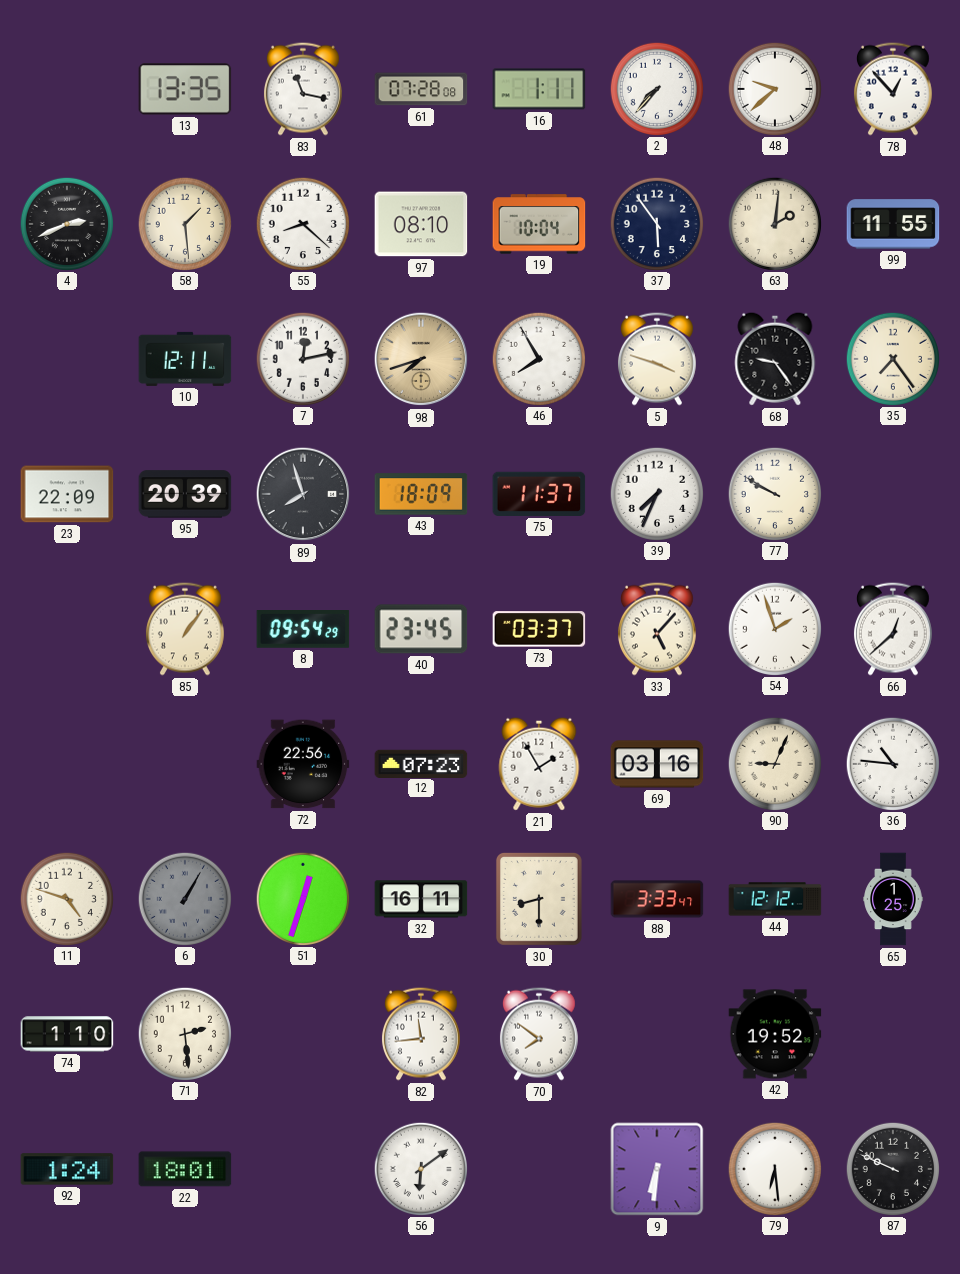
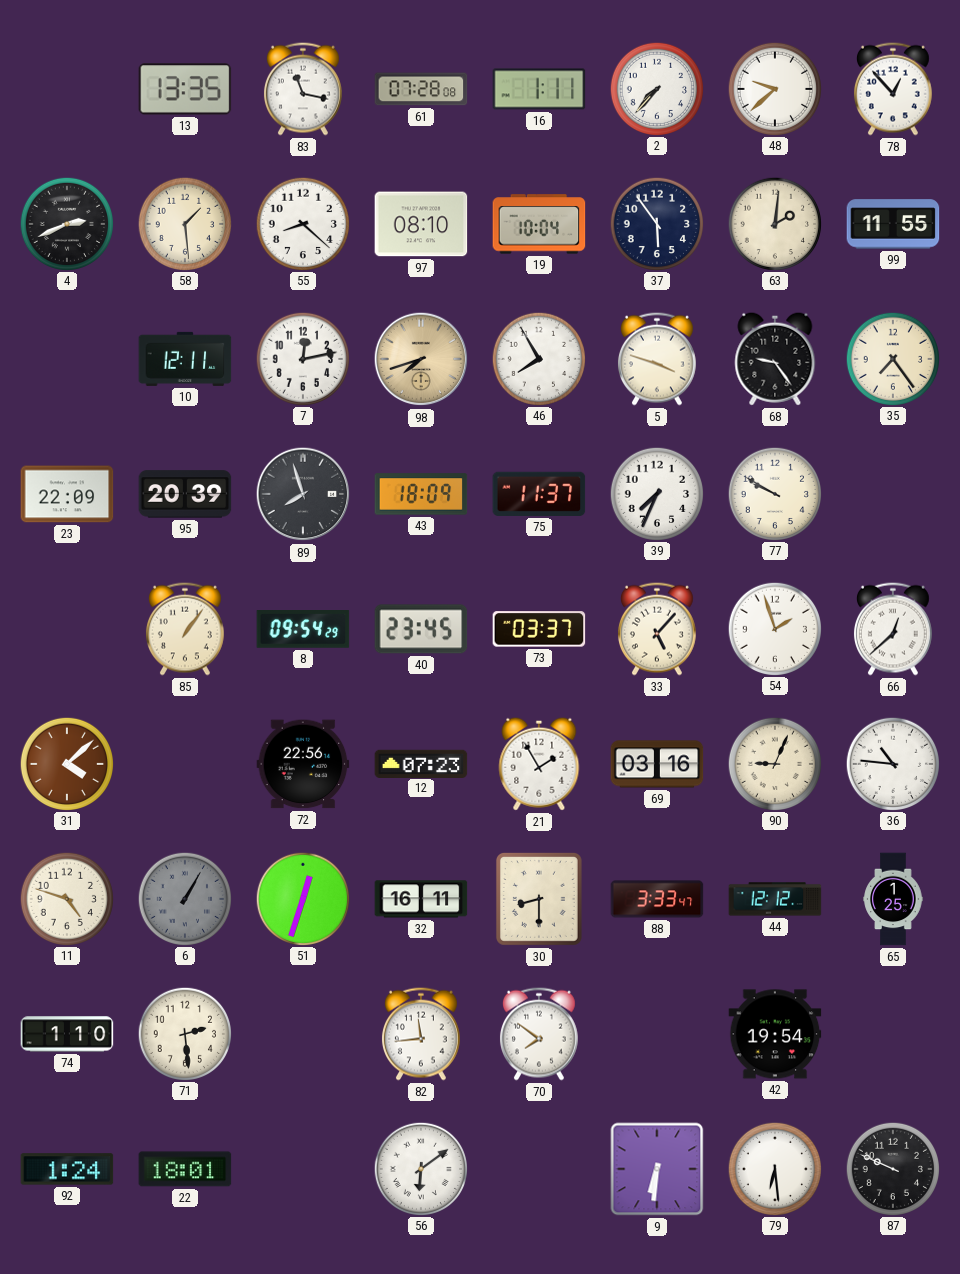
31: none -> 4:08
42: 19:52 -> 19:54
